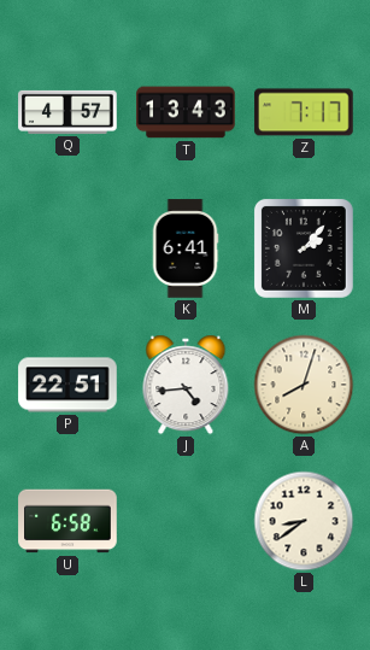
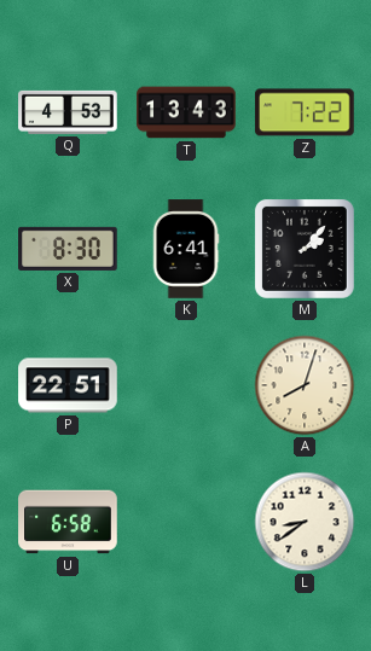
Q: 4:57 -> 4:53
Z: 7:17 -> 7:22
X: none -> 8:30
J: 4:44 -> none
